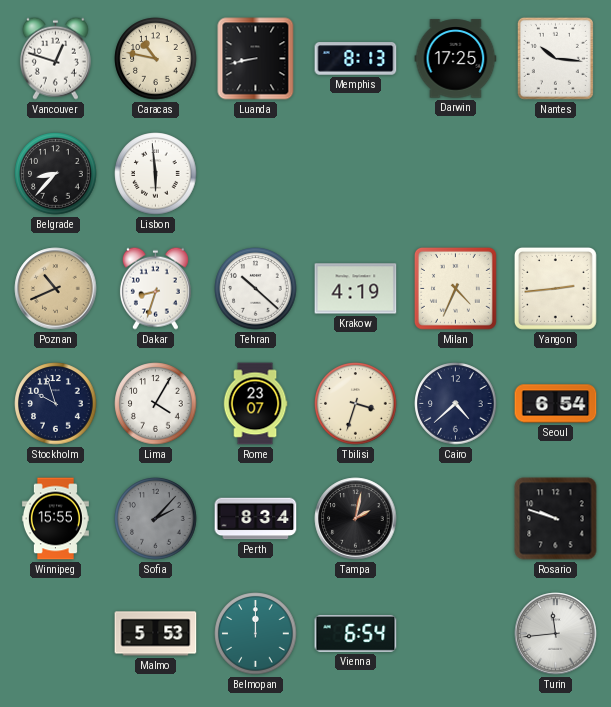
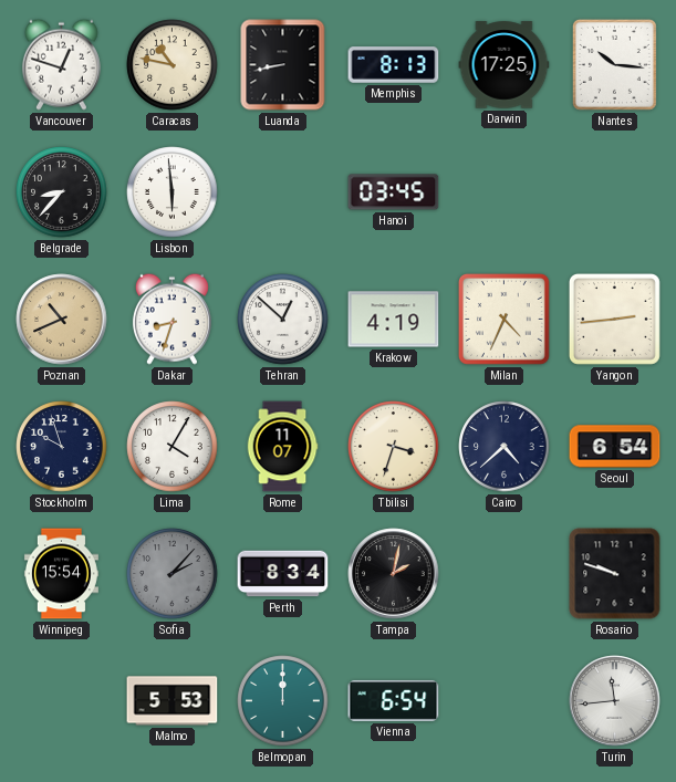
Hanoi: none -> 03:45
Tehran: 10:22 -> 12:52
Rome: 23:07 -> 11:07
Winnipeg: 15:55 -> 15:54
